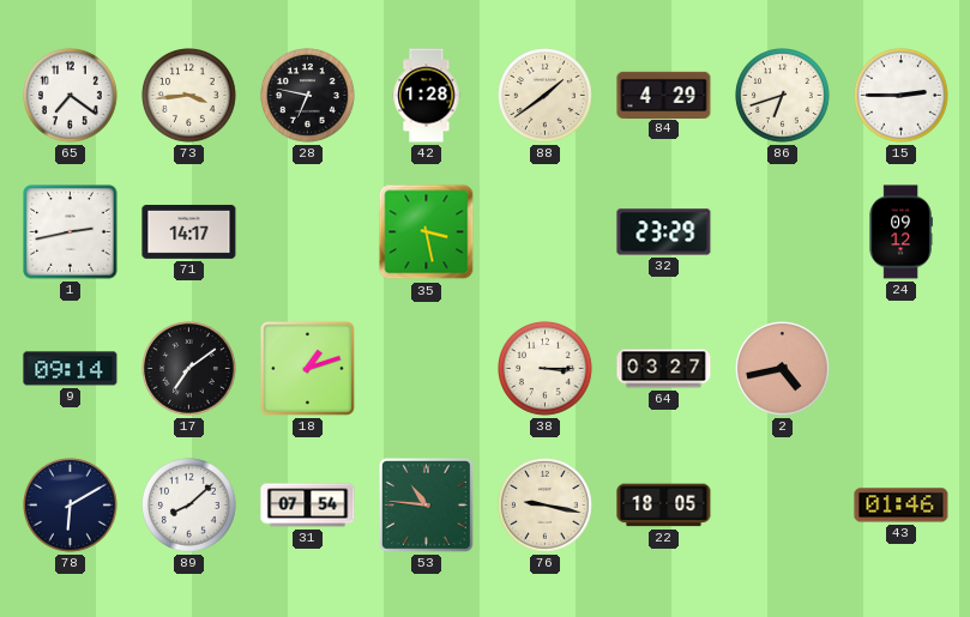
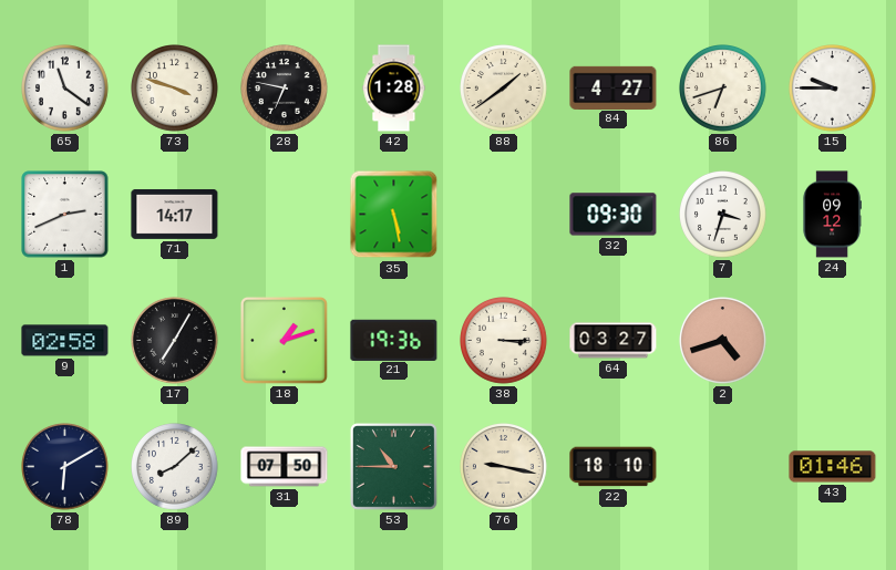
65: 7:21 -> 11:21
73: 3:44 -> 3:48
84: 4:29 -> 4:27
15: 2:45 -> 9:45
1: 2:43 -> 2:41
35: 3:28 -> 5:28
32: 23:29 -> 09:30
7: none -> 3:33
9: 09:14 -> 02:58
17: 7:09 -> 7:05
21: none -> 19:36
2: 4:43 -> 4:42
31: 07:54 -> 07:50
53: 10:46 -> 10:45
22: 18:05 -> 18:10
